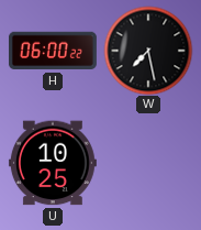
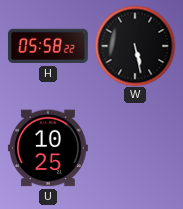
H: 06:00 -> 05:58
W: 7:28 -> 5:28
